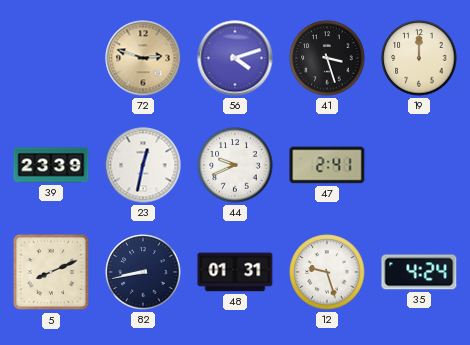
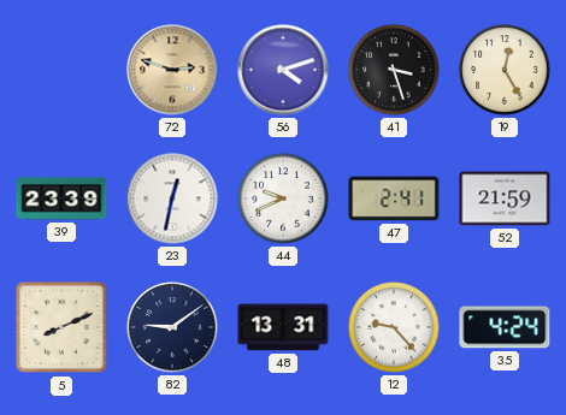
19: 12:00 -> 12:25
52: none -> 21:59
82: 8:43 -> 9:09
48: 01:31 -> 13:31
12: 9:27 -> 9:23
